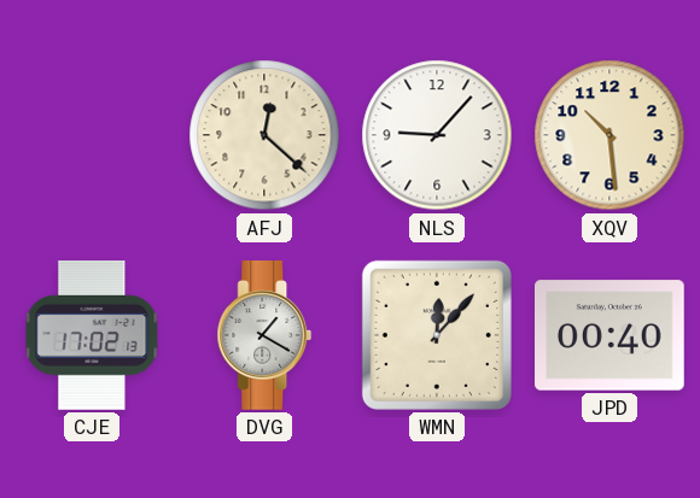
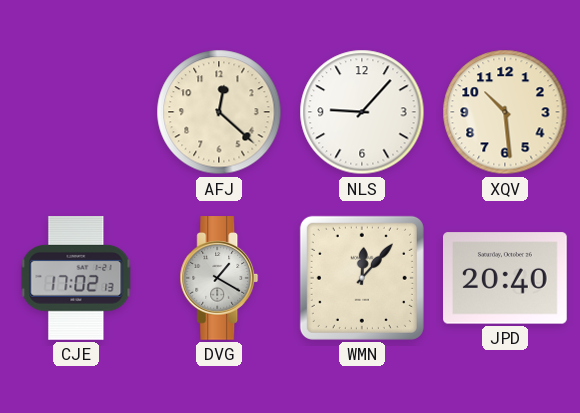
JPD: 00:40 -> 20:40
